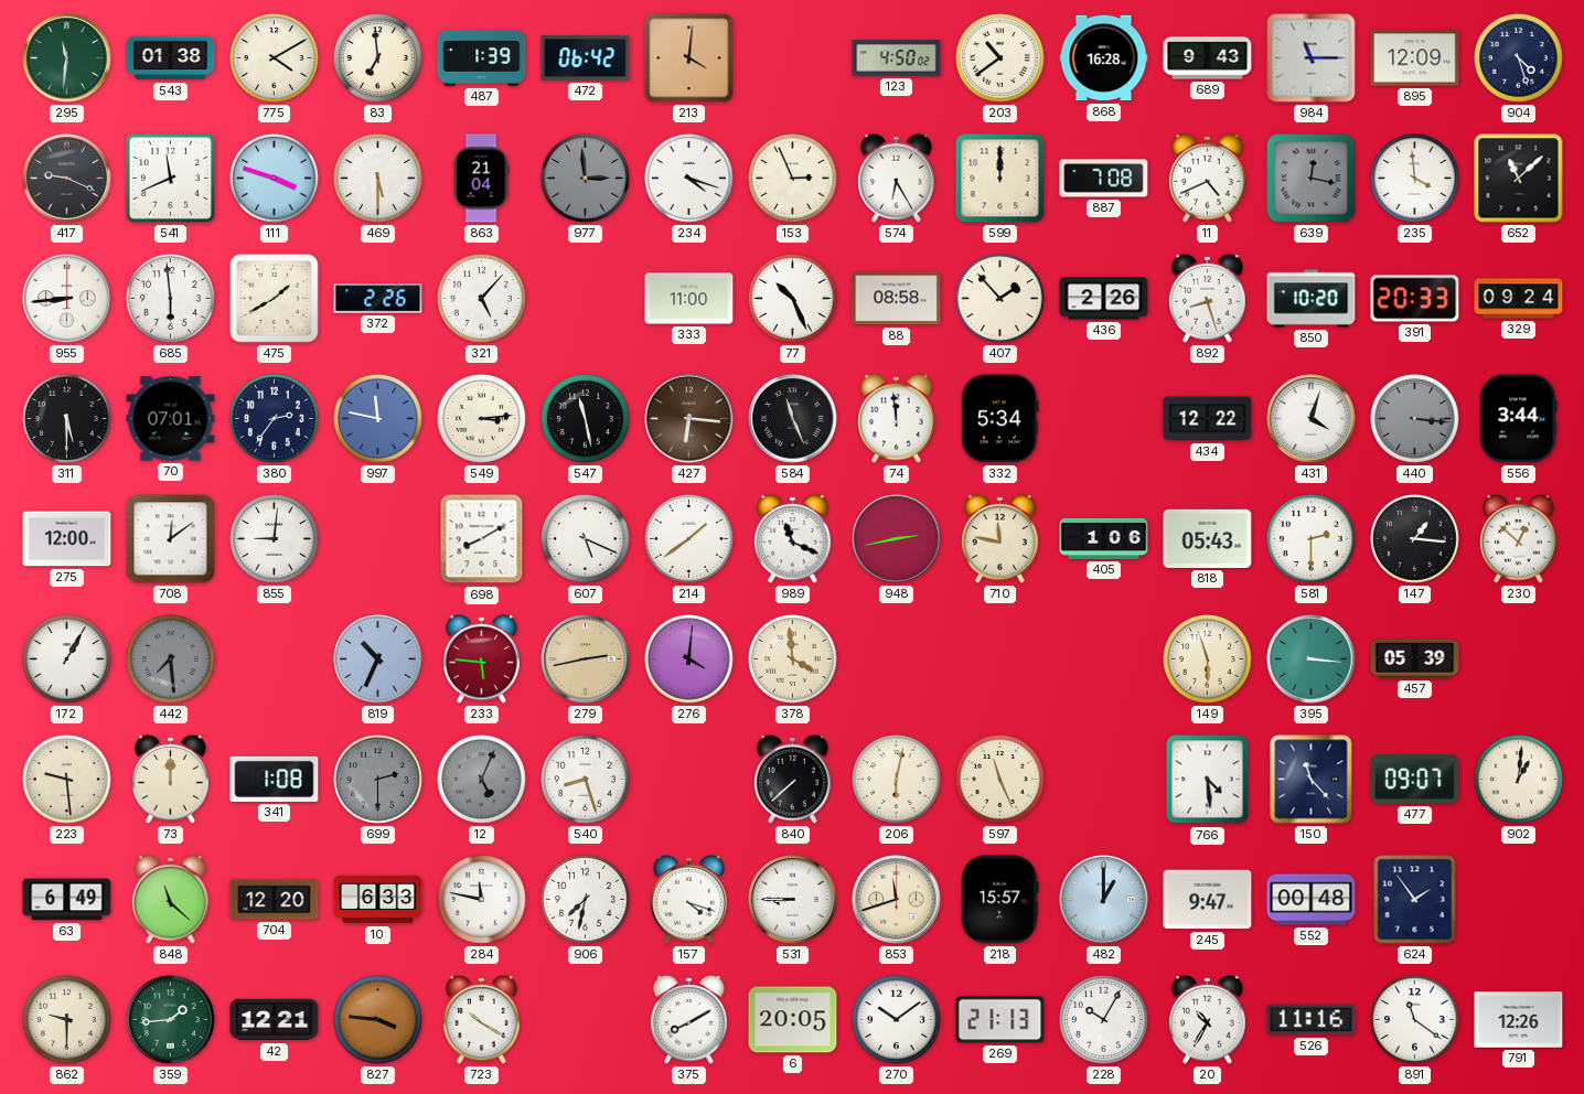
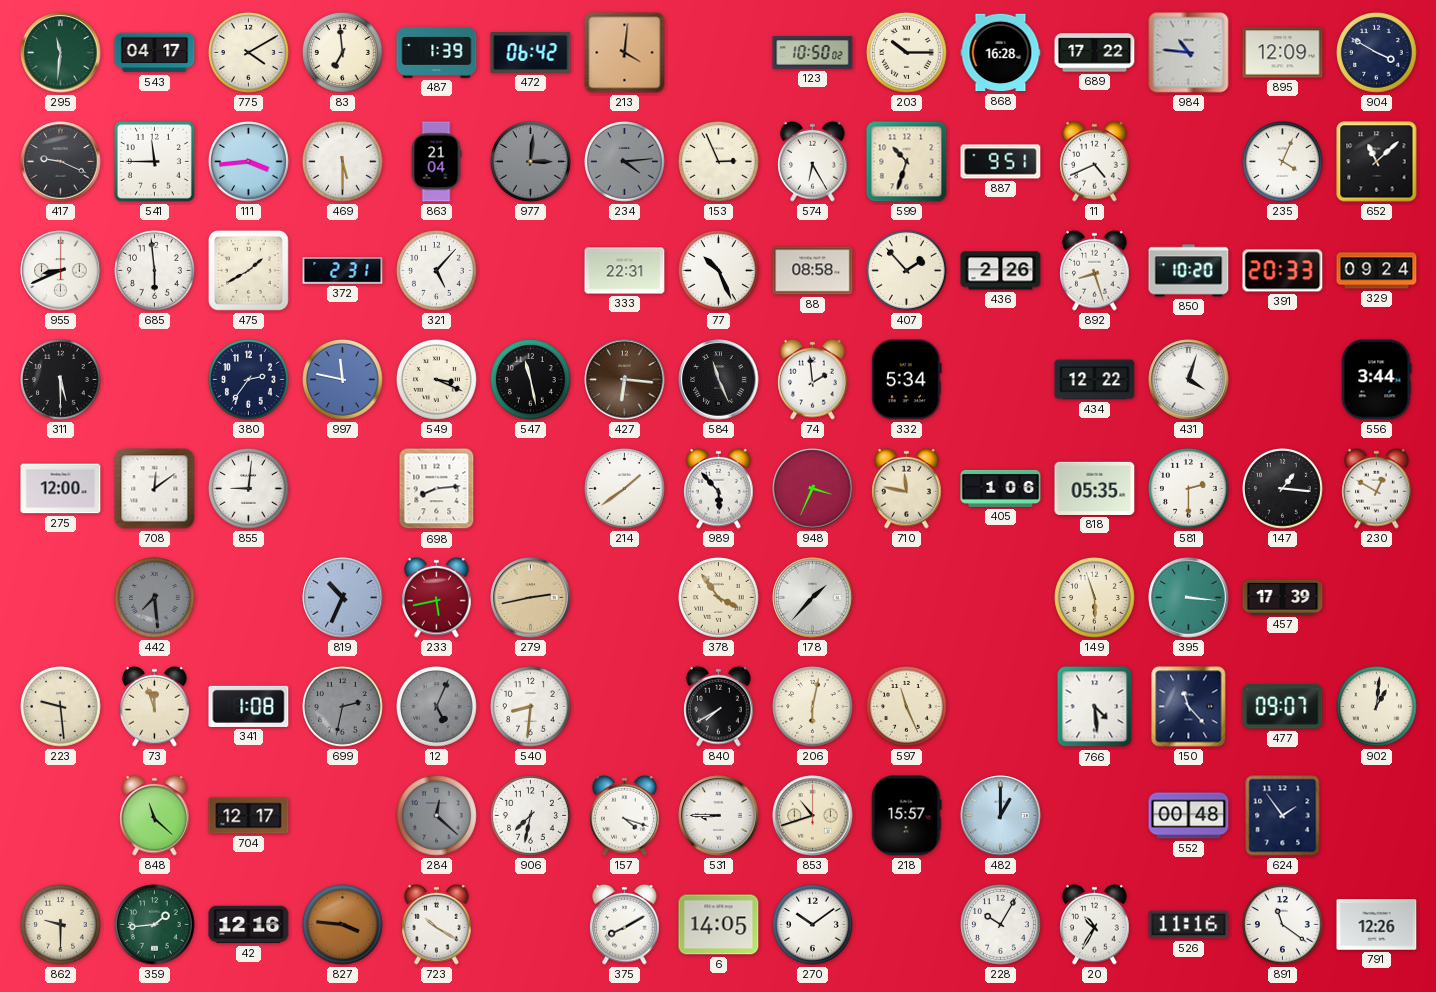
543: 01:38 -> 04:17
123: 4:50 -> 10:50
203: 10:39 -> 10:15
689: 9:43 -> 17:22
984: 11:15 -> 10:46
904: 4:27 -> 3:50
541: 11:41 -> 11:45
111: 3:48 -> 3:44
977: 2:59 -> 3:01
234: 4:18 -> 4:14
234 dial: white -> grey
599: 12:00 -> 10:33
887: 7:08 -> 9:51
639: 12:17 -> none
235: 3:59 -> 4:04
955: 8:44 -> 8:41
372: 2:26 -> 2:31
333: 11:00 -> 22:31
70: 07:01 -> none
549: 3:14 -> 3:19
74: 11:59 -> 1:59
440: 3:16 -> none
698: 8:10 -> 8:14
607: 5:19 -> none
989: 11:19 -> 5:53
948: 2:43 -> 3:34
818: 05:43 -> 05:35
230: 12:52 -> 12:50
172: 1:05 -> none
233: 5:46 -> 5:43
276: 4:01 -> none
378: 3:59 -> 3:54
178: none -> 1:37
457: 05:39 -> 17:39
73: 12:00 -> 11:57
699: 2:30 -> 2:32
540: 8:27 -> 8:31
840: 7:38 -> 7:40
63: 6:49 -> none
704: 12:20 -> 12:17
10: 6:33 -> none
284: 11:47 -> 12:22
284 dial: white -> grey
853: 11:42 -> 10:42
245: 9:47 -> none
42: 12:21 -> 12:16
6: 20:05 -> 14:05
269: 21:13 -> none
